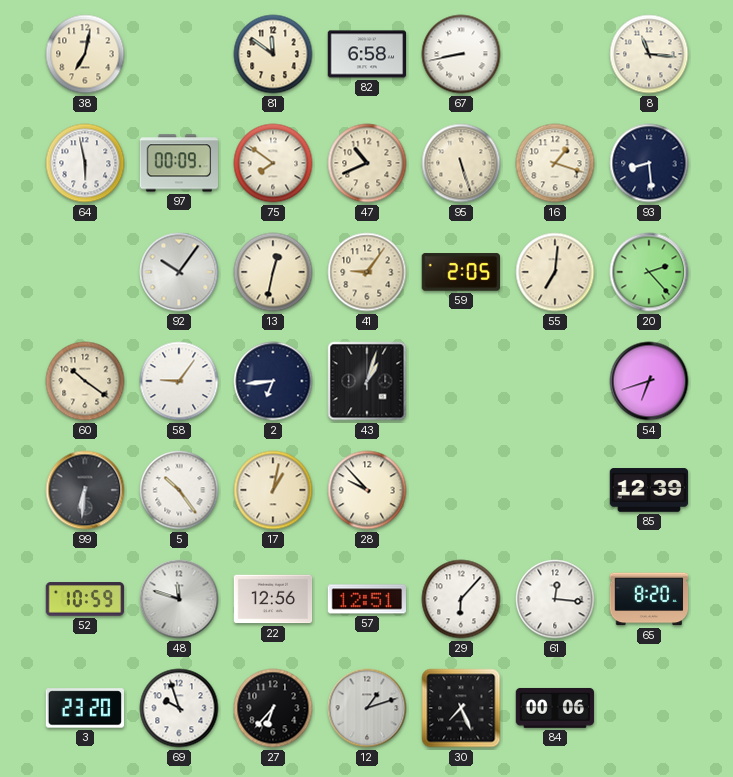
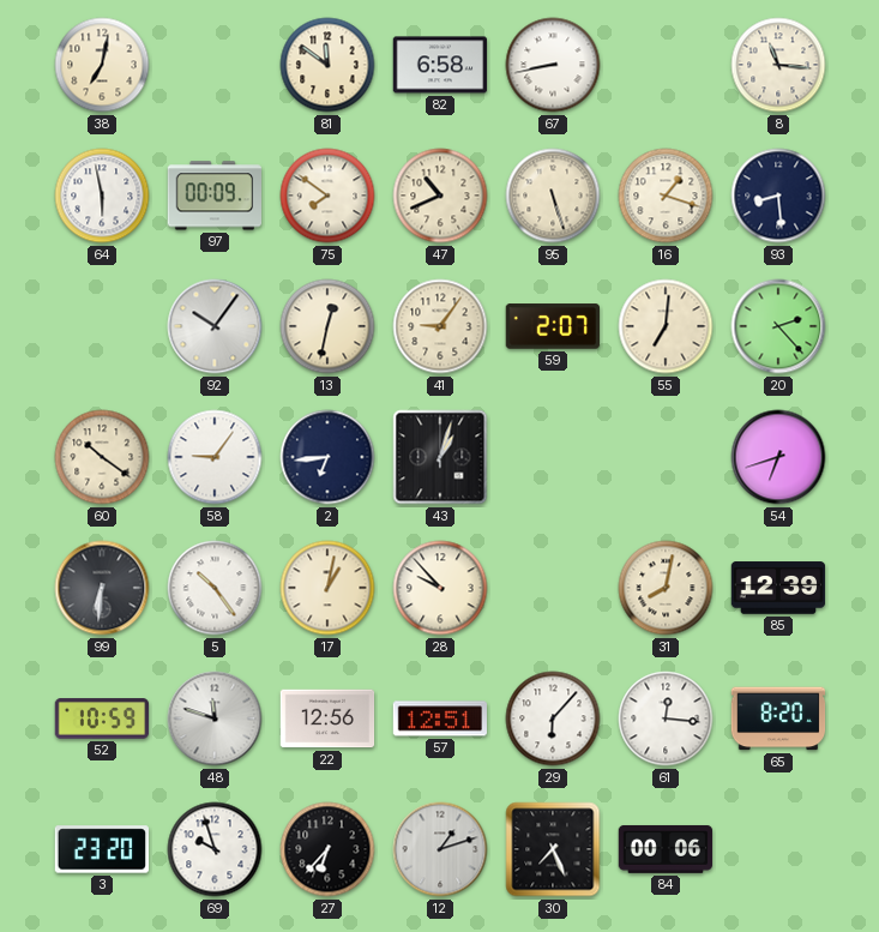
59: 2:05 -> 2:07
31: none -> 8:02
